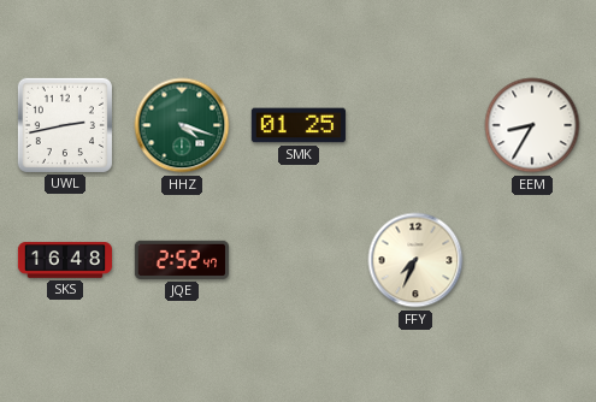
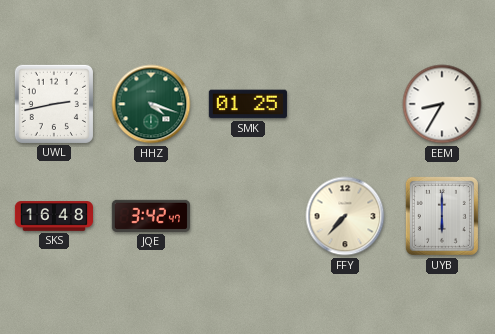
JQE: 2:52 -> 3:42
FFY: 7:34 -> 7:37
UYB: none -> 6:00
